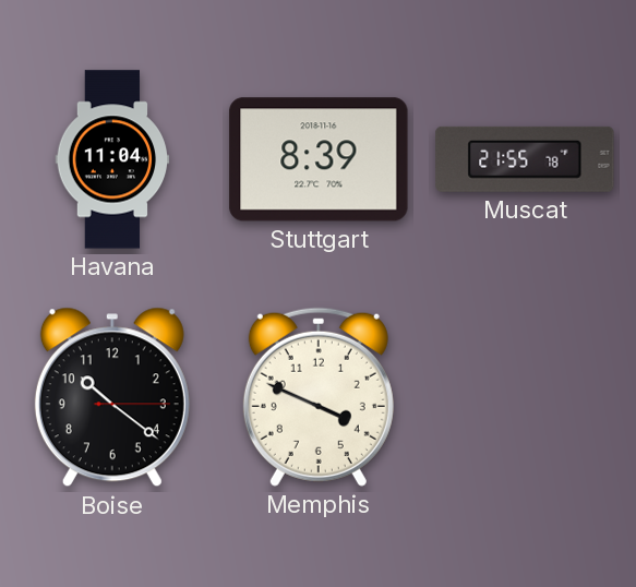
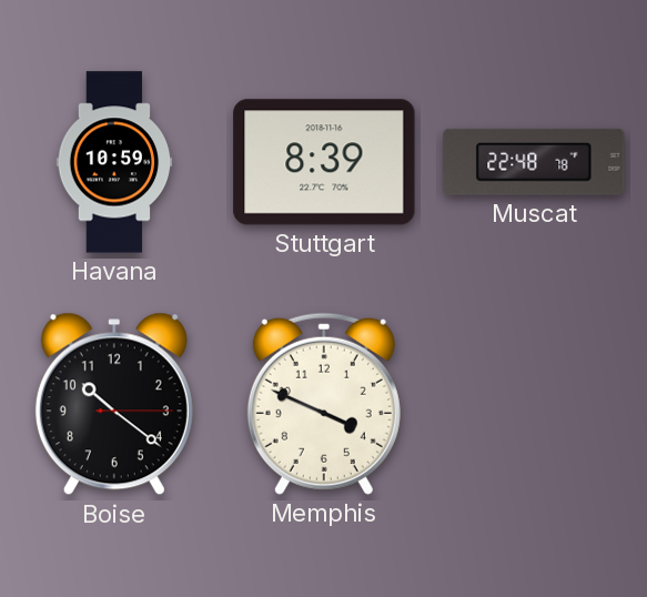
Havana: 11:04 -> 10:59
Muscat: 21:55 -> 22:48
